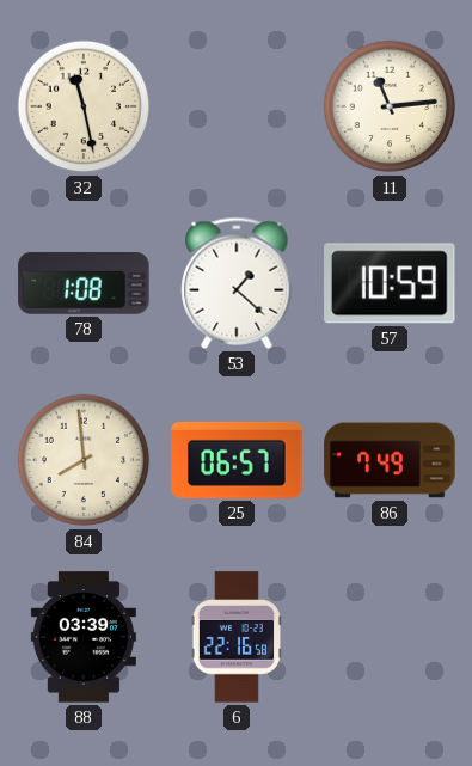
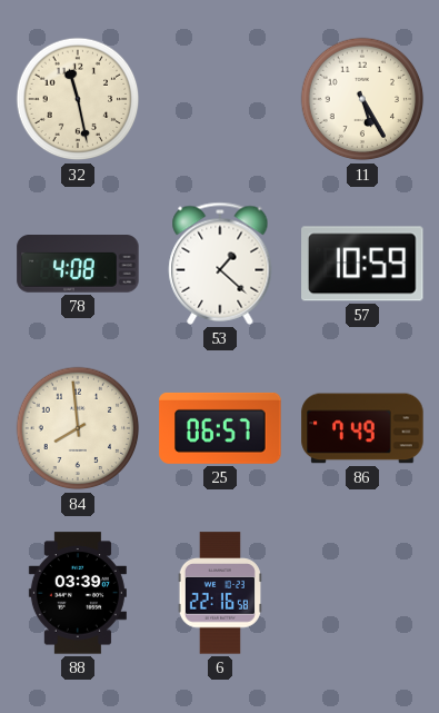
11: 11:14 -> 5:25
78: 1:08 -> 4:08
